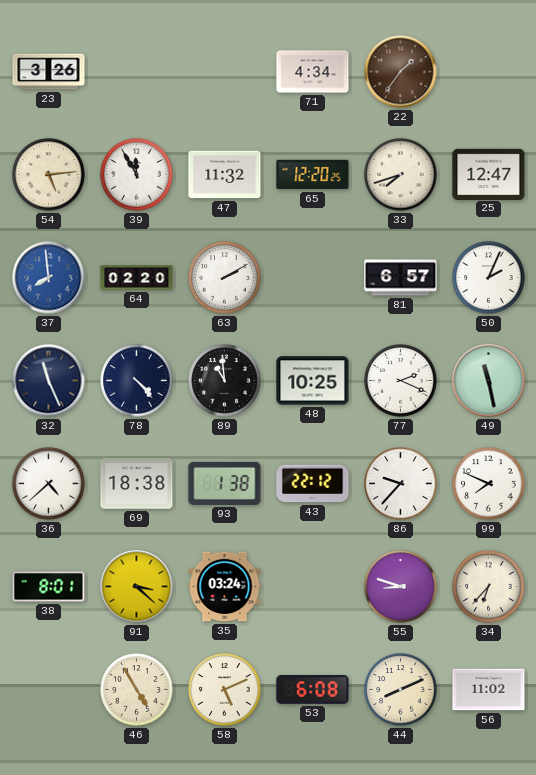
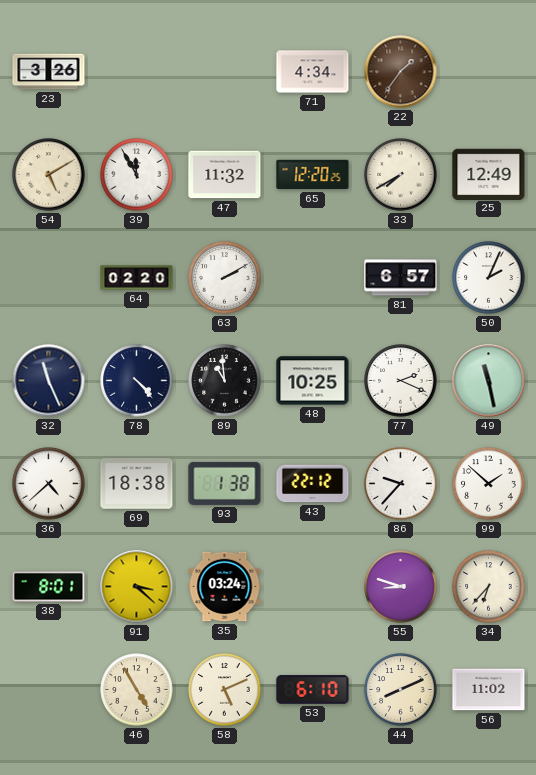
54: 5:14 -> 5:10
33: 7:42 -> 7:40
25: 12:47 -> 12:49
37: 7:59 -> none
99: 7:49 -> 1:52
53: 6:08 -> 6:10
